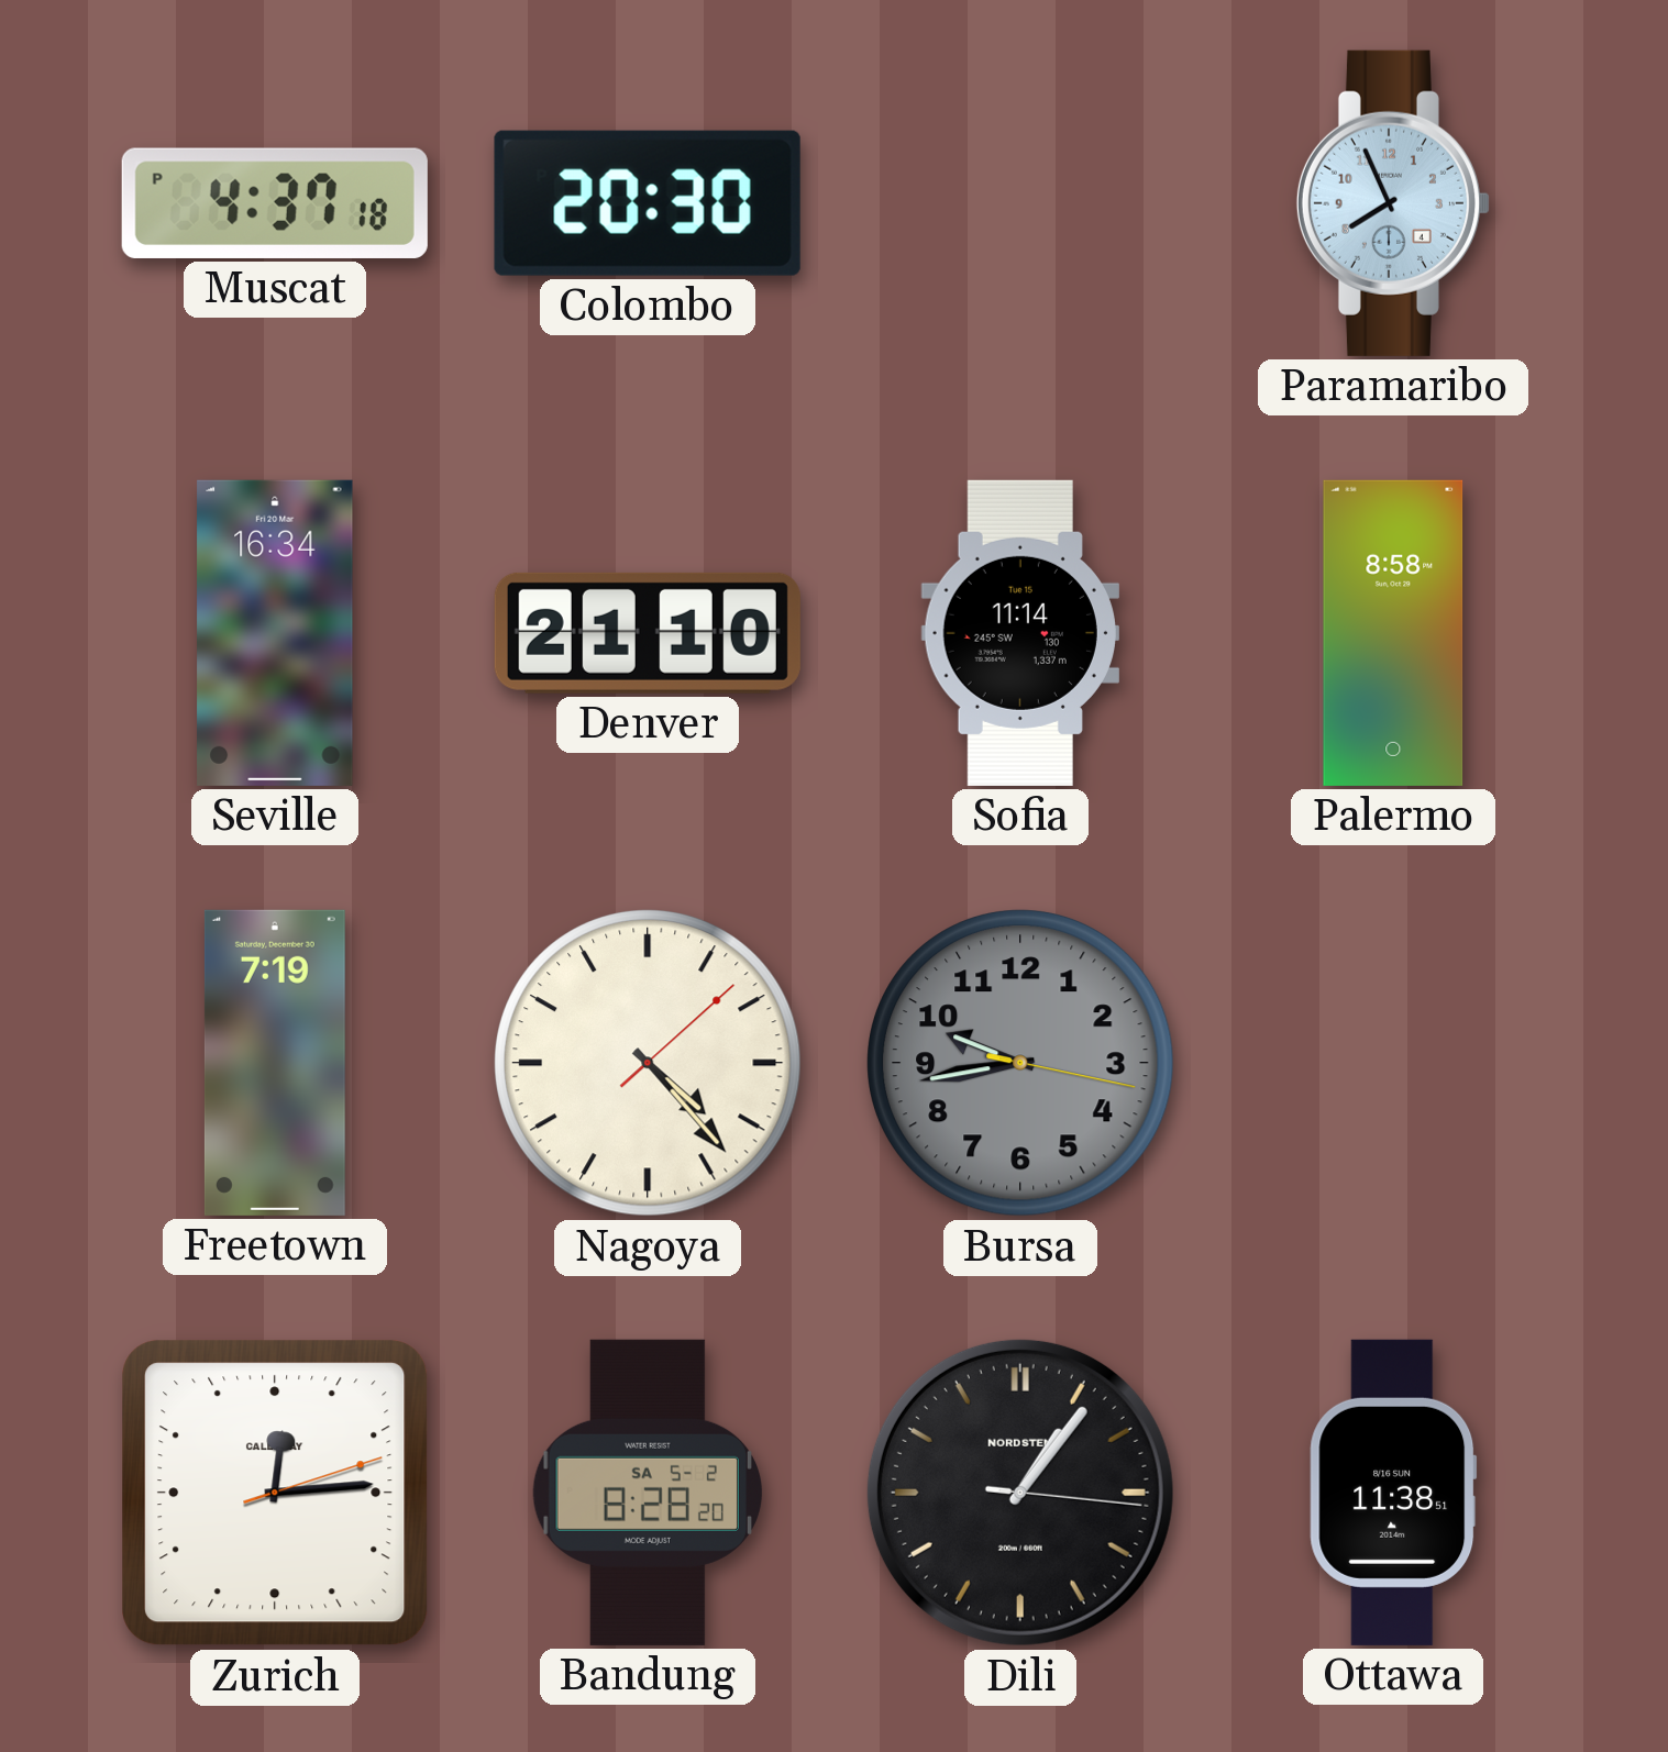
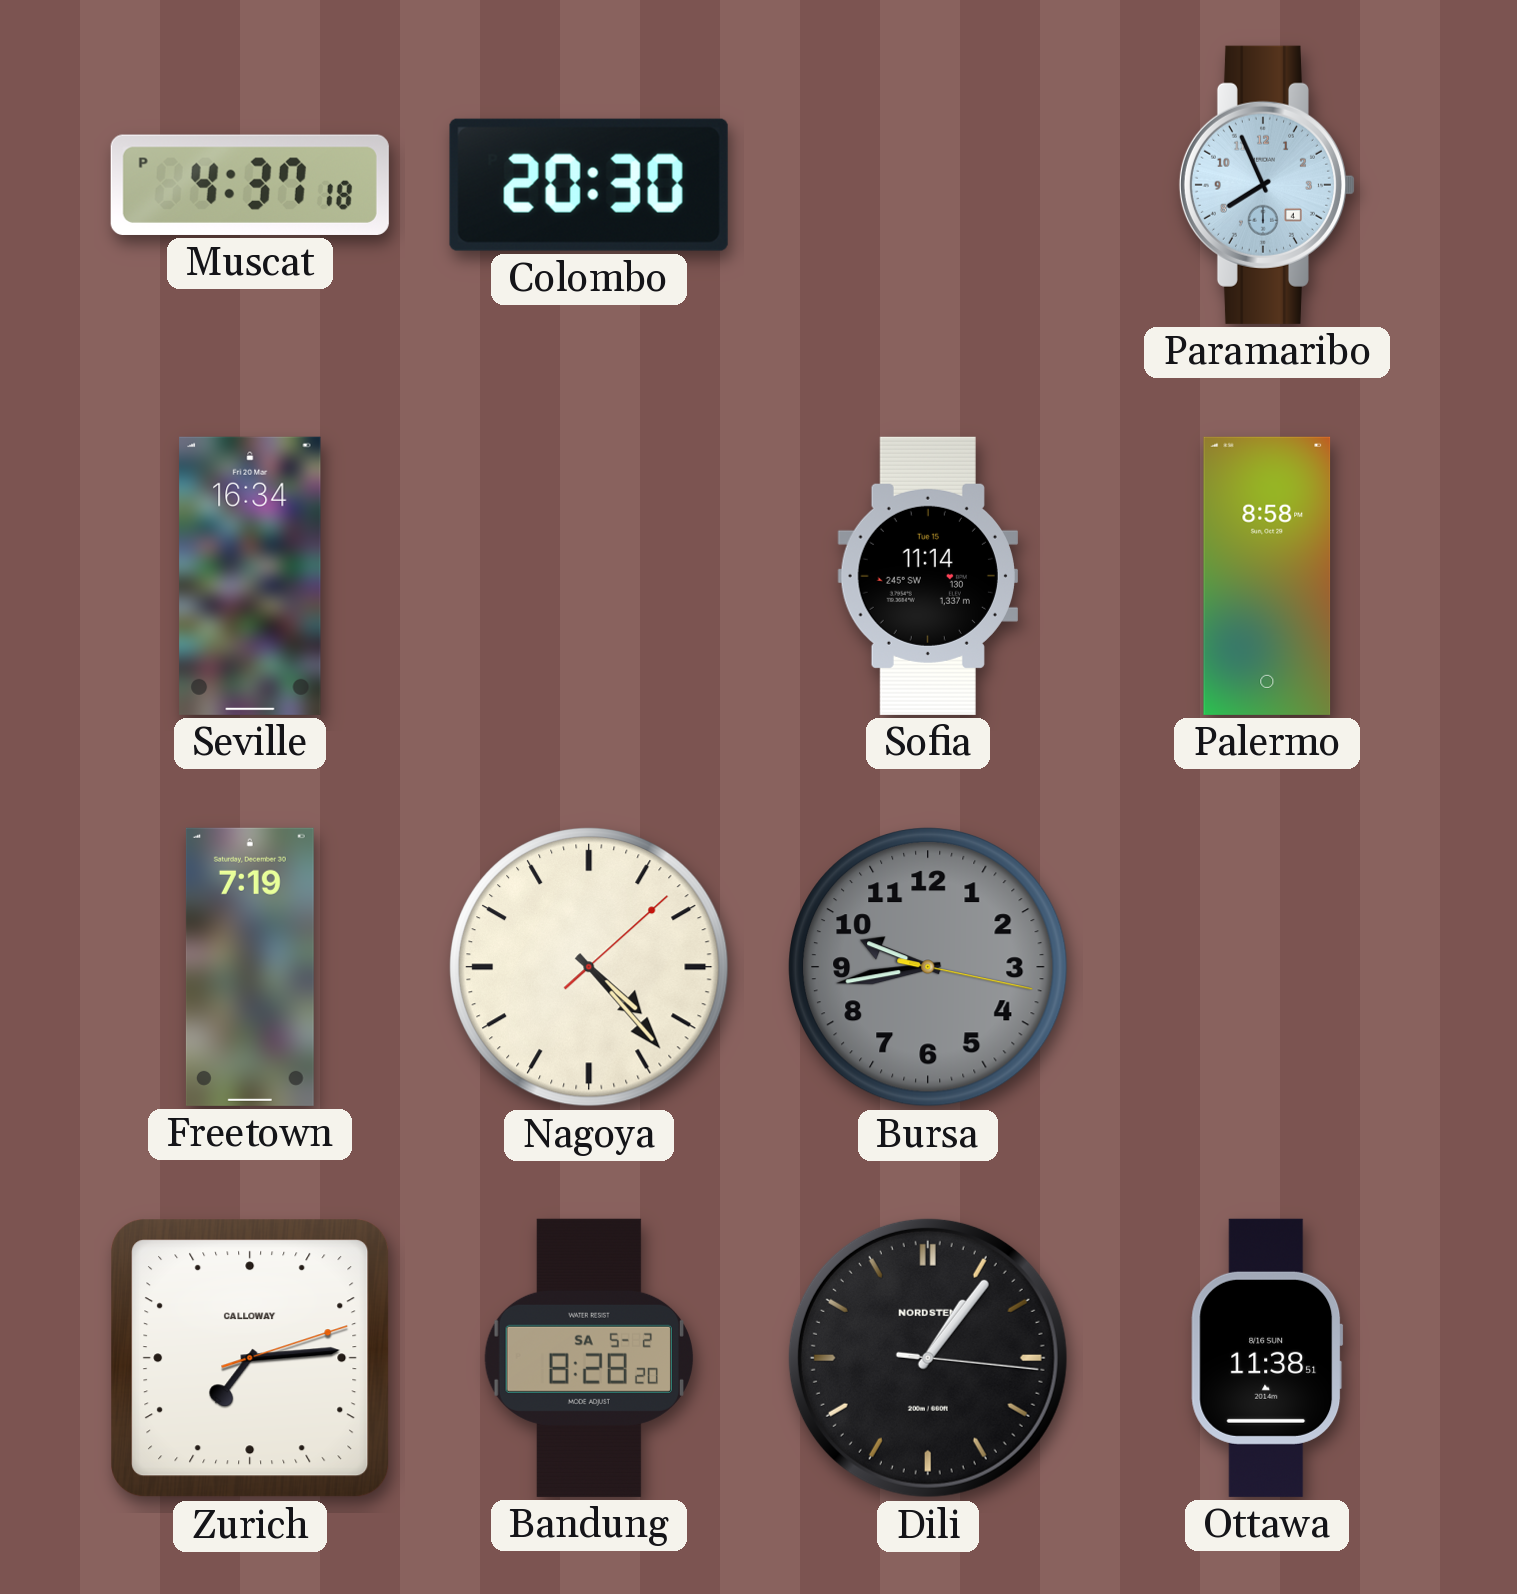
Denver: 21:10 -> none
Zurich: 12:14 -> 7:14
